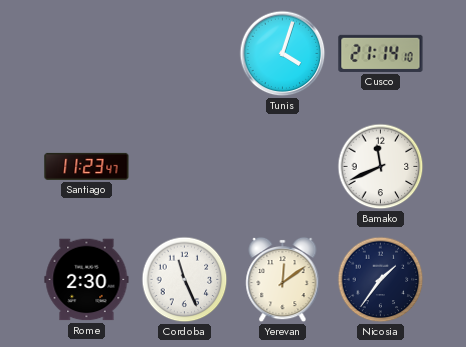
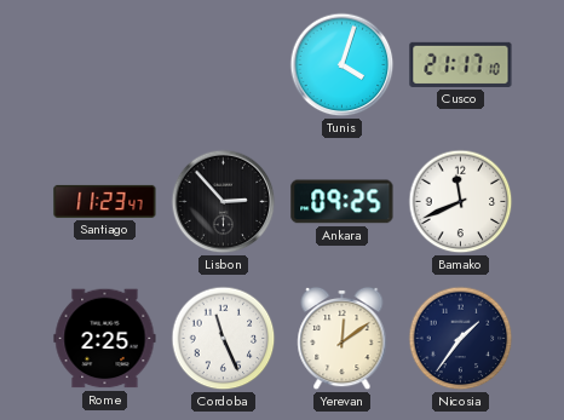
Cusco: 21:14 -> 21:17
Lisbon: none -> 2:53
Ankara: none -> 09:25
Rome: 2:30 -> 2:25
